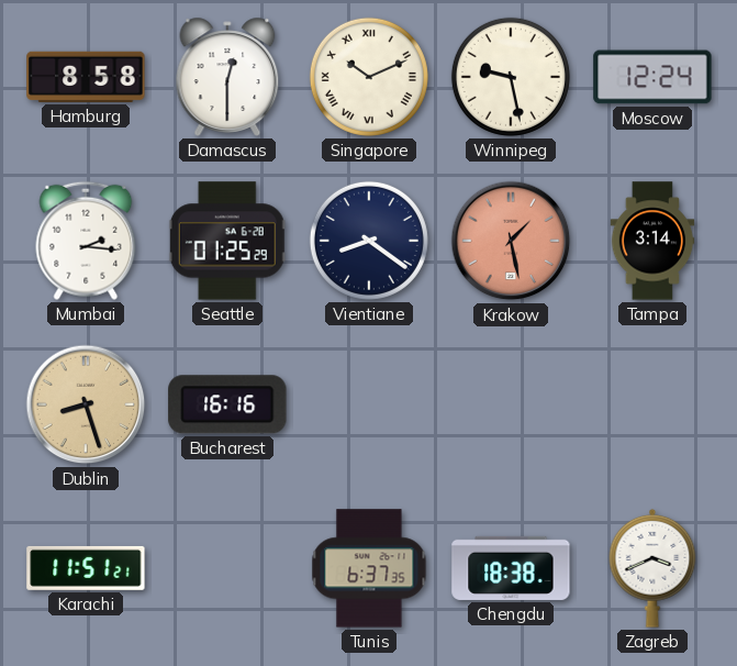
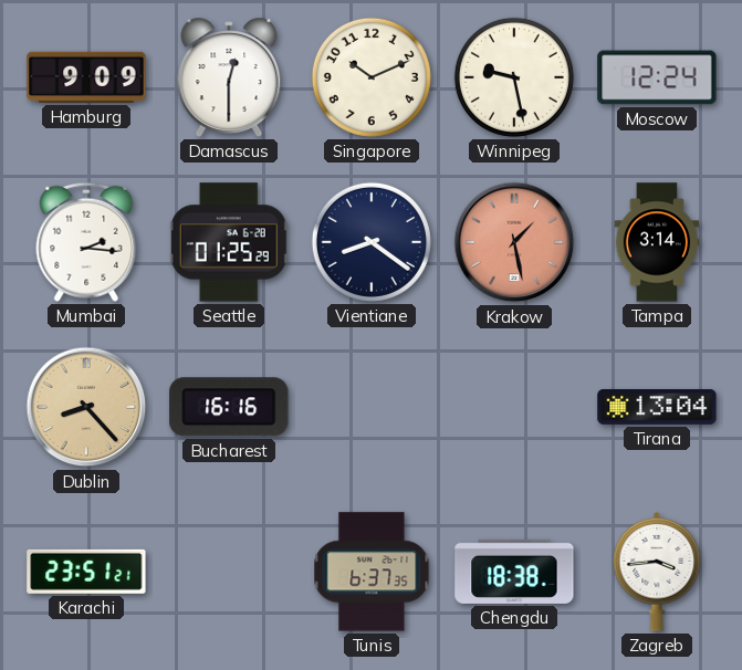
Hamburg: 8:58 -> 9:09
Singapore numerals: Roman -> Arabic
Dublin: 8:27 -> 8:23
Tirana: none -> 13:04
Karachi: 11:51 -> 23:51
Zagreb: 3:41 -> 3:44
